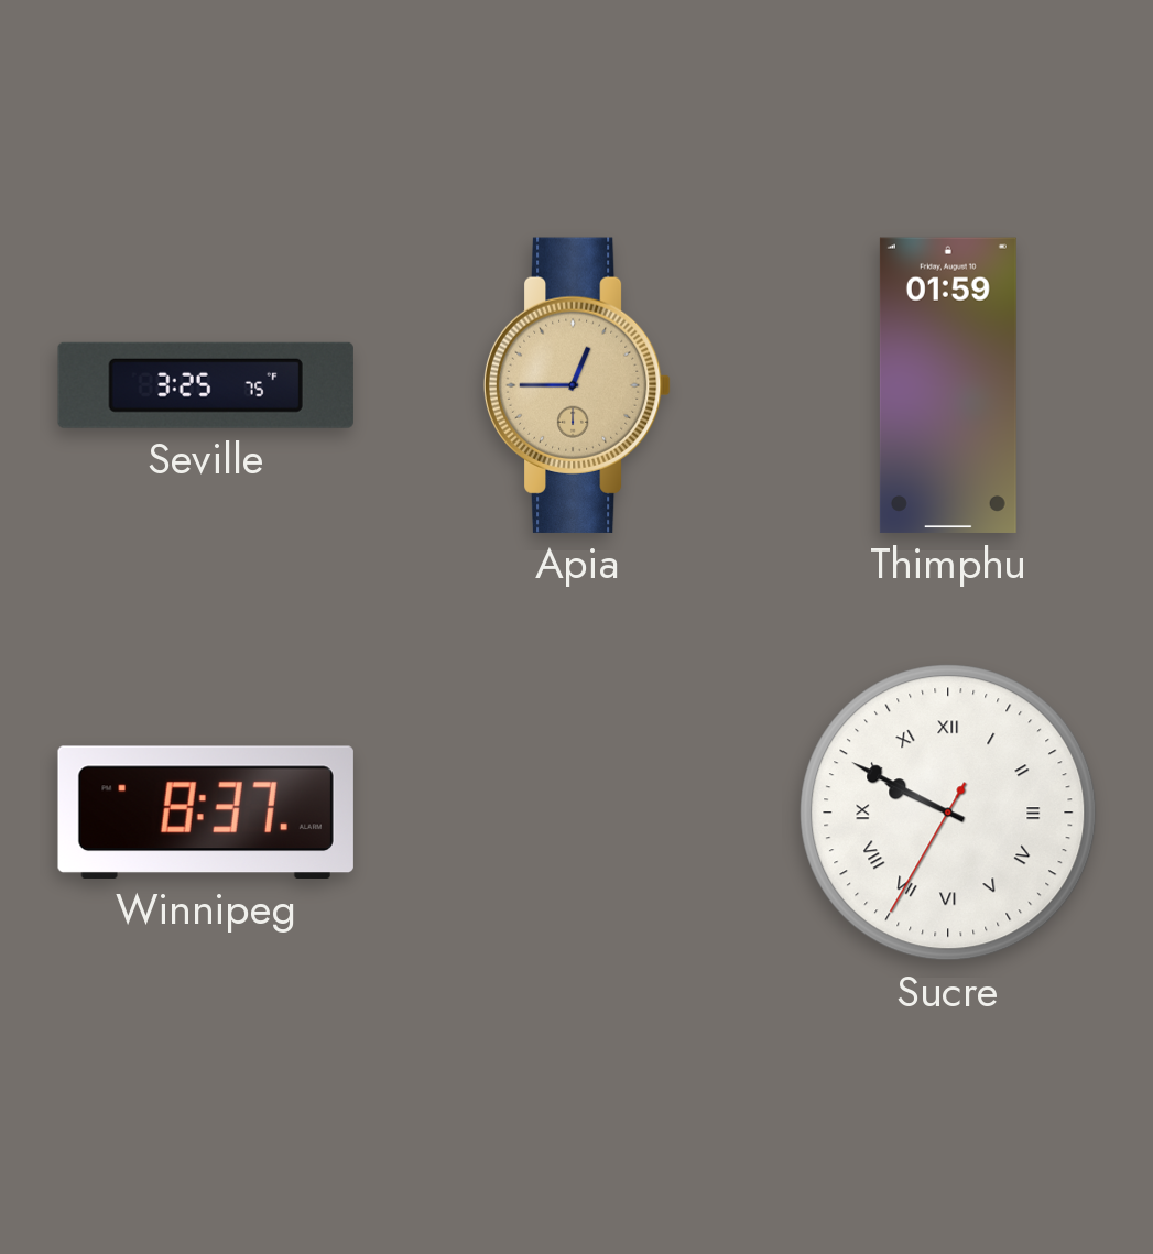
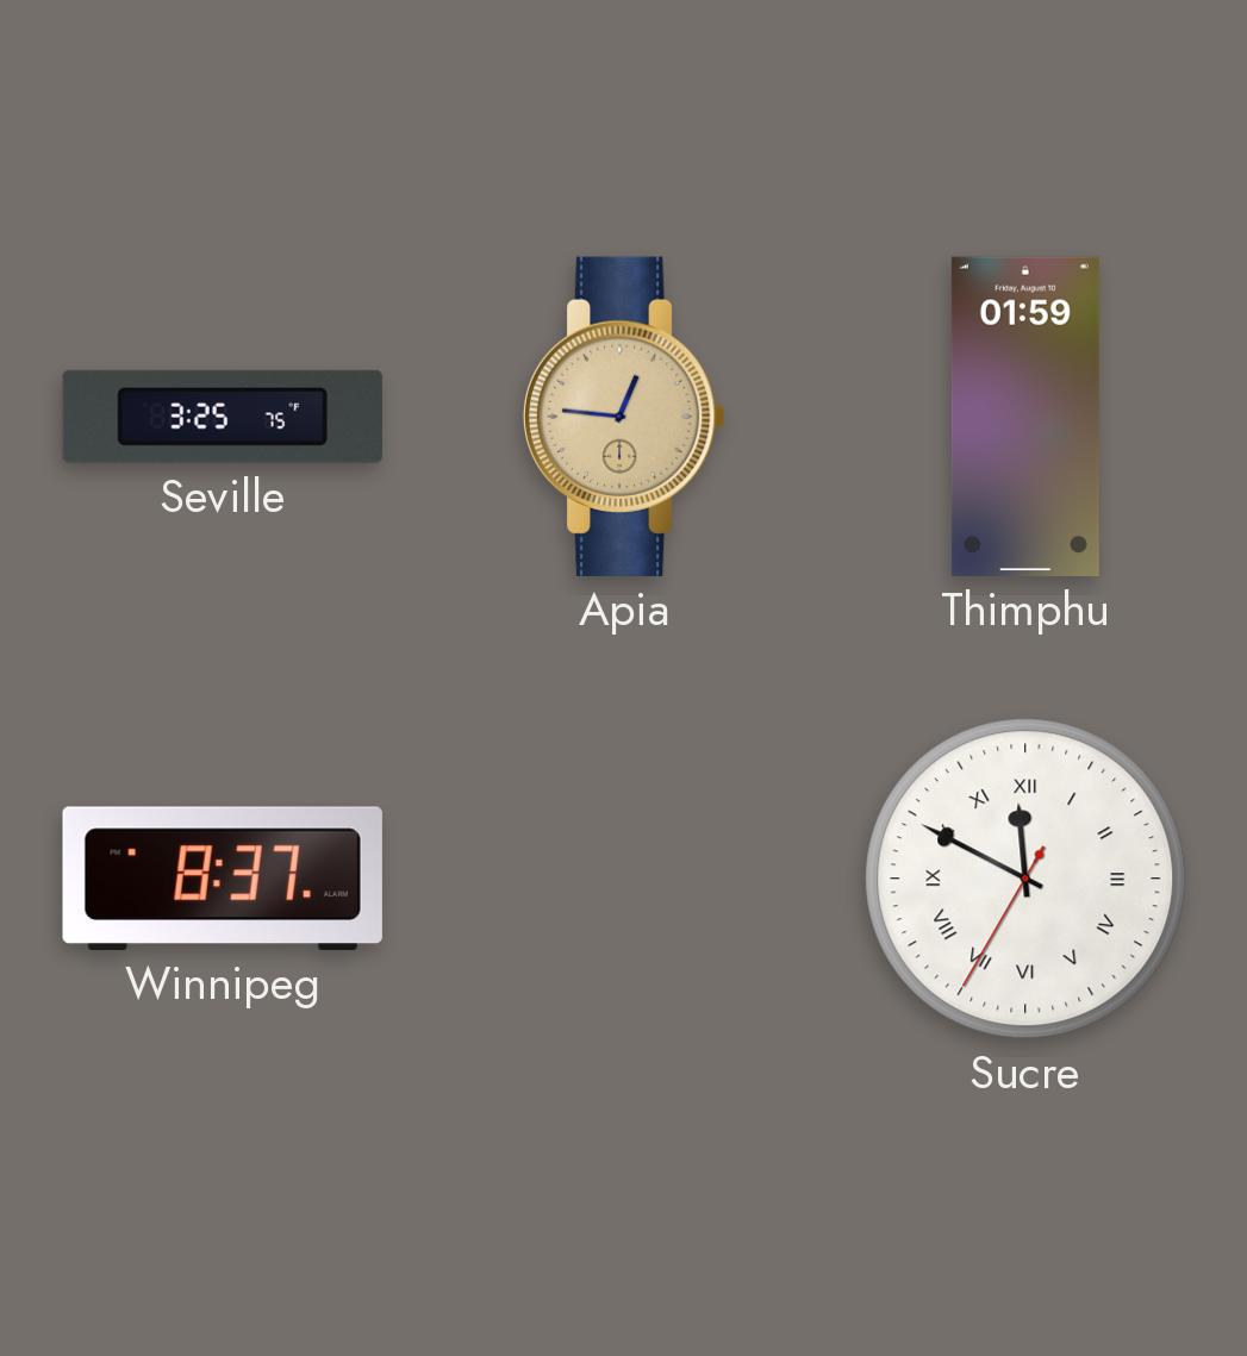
Apia: 12:45 -> 12:46
Sucre: 9:49 -> 11:49
